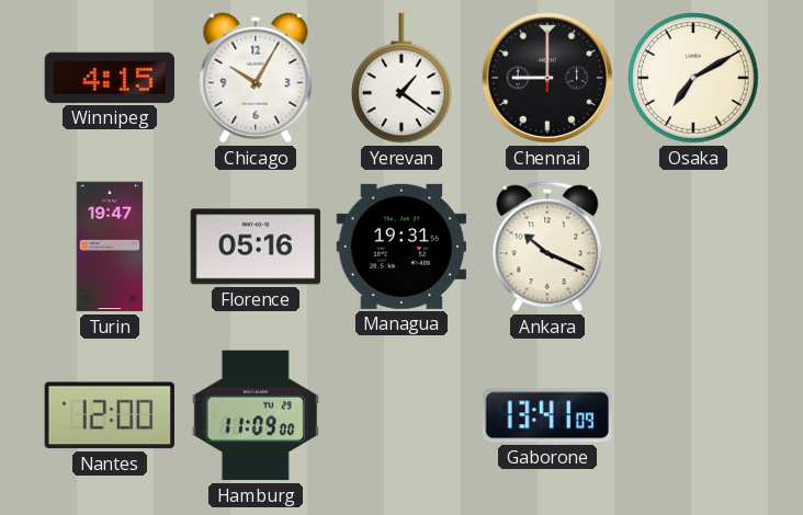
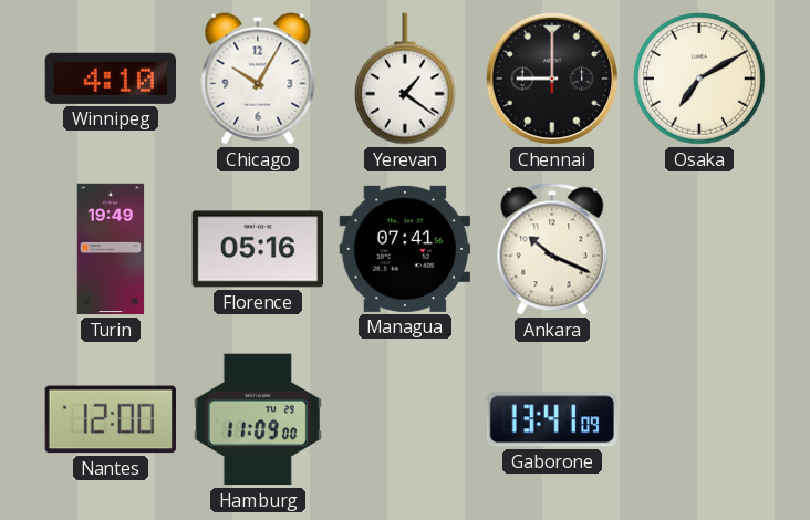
Winnipeg: 4:15 -> 4:10
Turin: 19:47 -> 19:49
Managua: 19:31 -> 07:41
